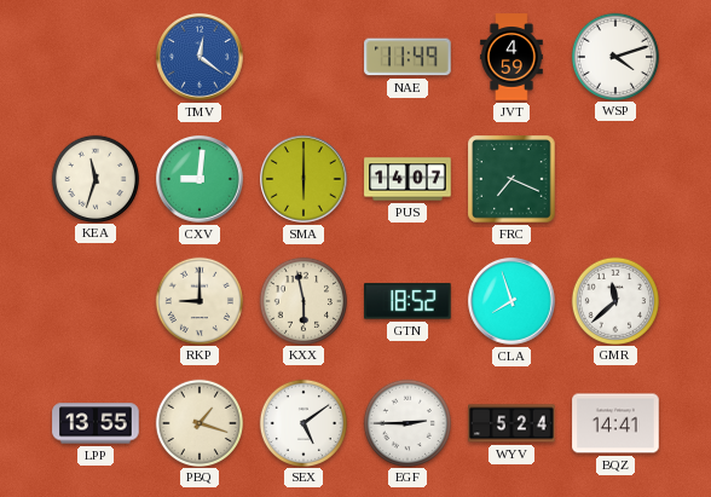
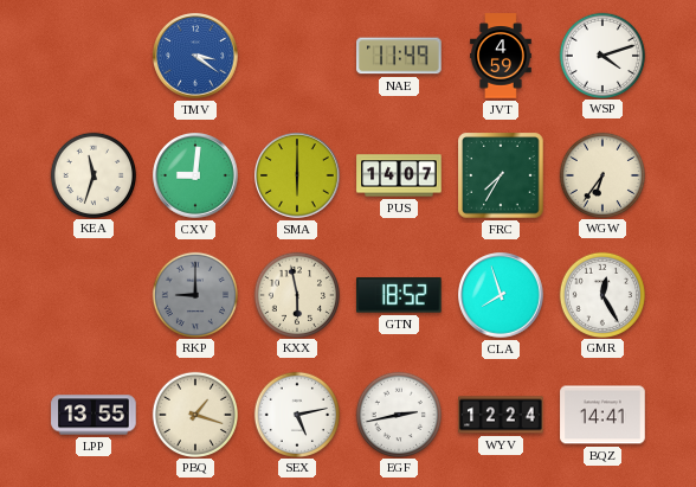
TMV: 12:21 -> 3:21
FRC: 7:19 -> 7:35
WGW: none -> 6:36
RKP dial: cream -> grey
GMR: 11:38 -> 12:25
SEX: 5:09 -> 5:13
EGF: 2:45 -> 2:43
WYV: 5:24 -> 12:24
